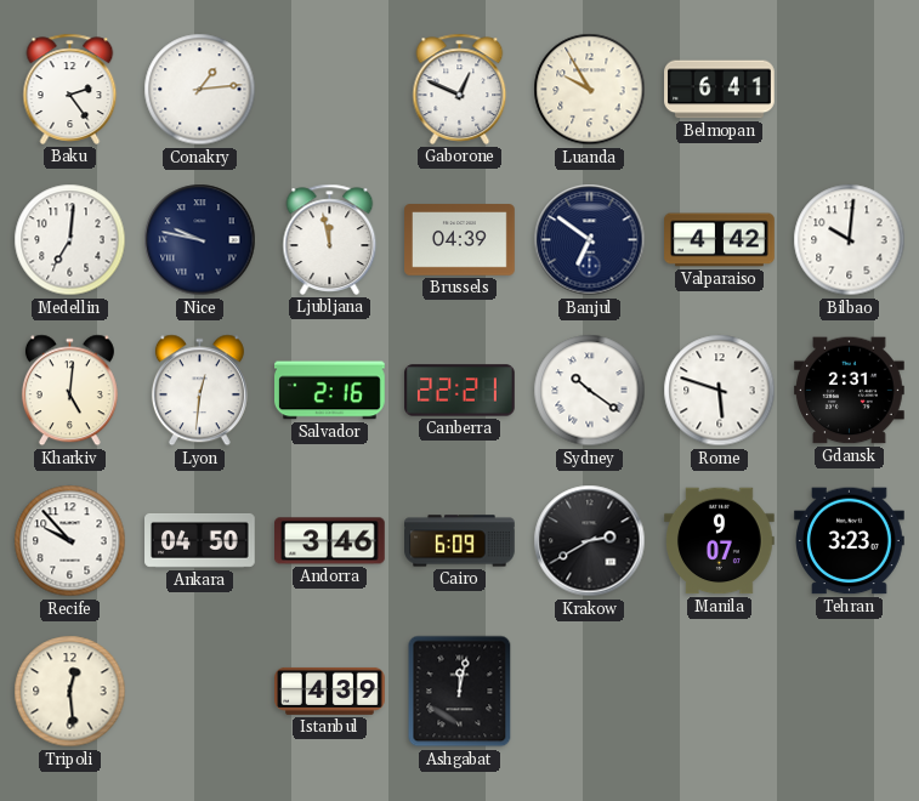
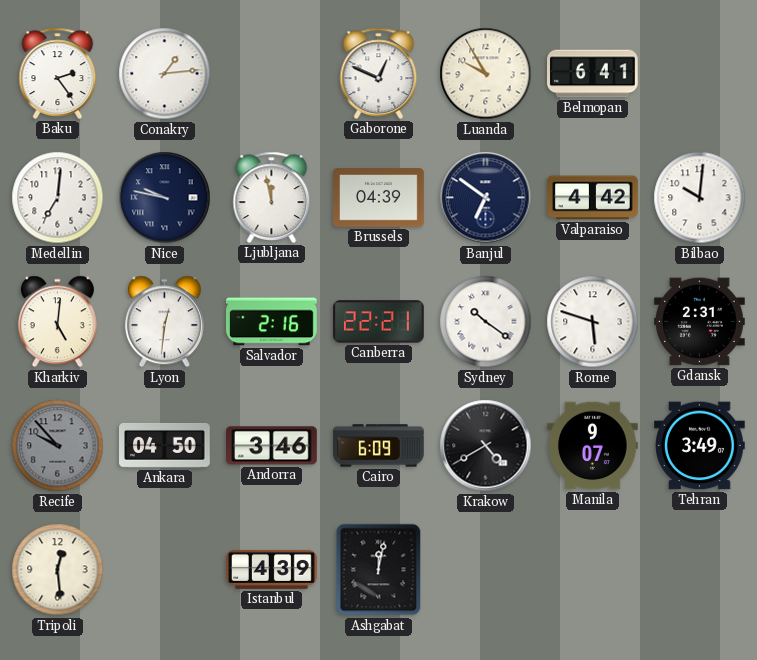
Recife dial: white -> grey
Krakow: 2:40 -> 4:40
Tehran: 3:23 -> 3:49
